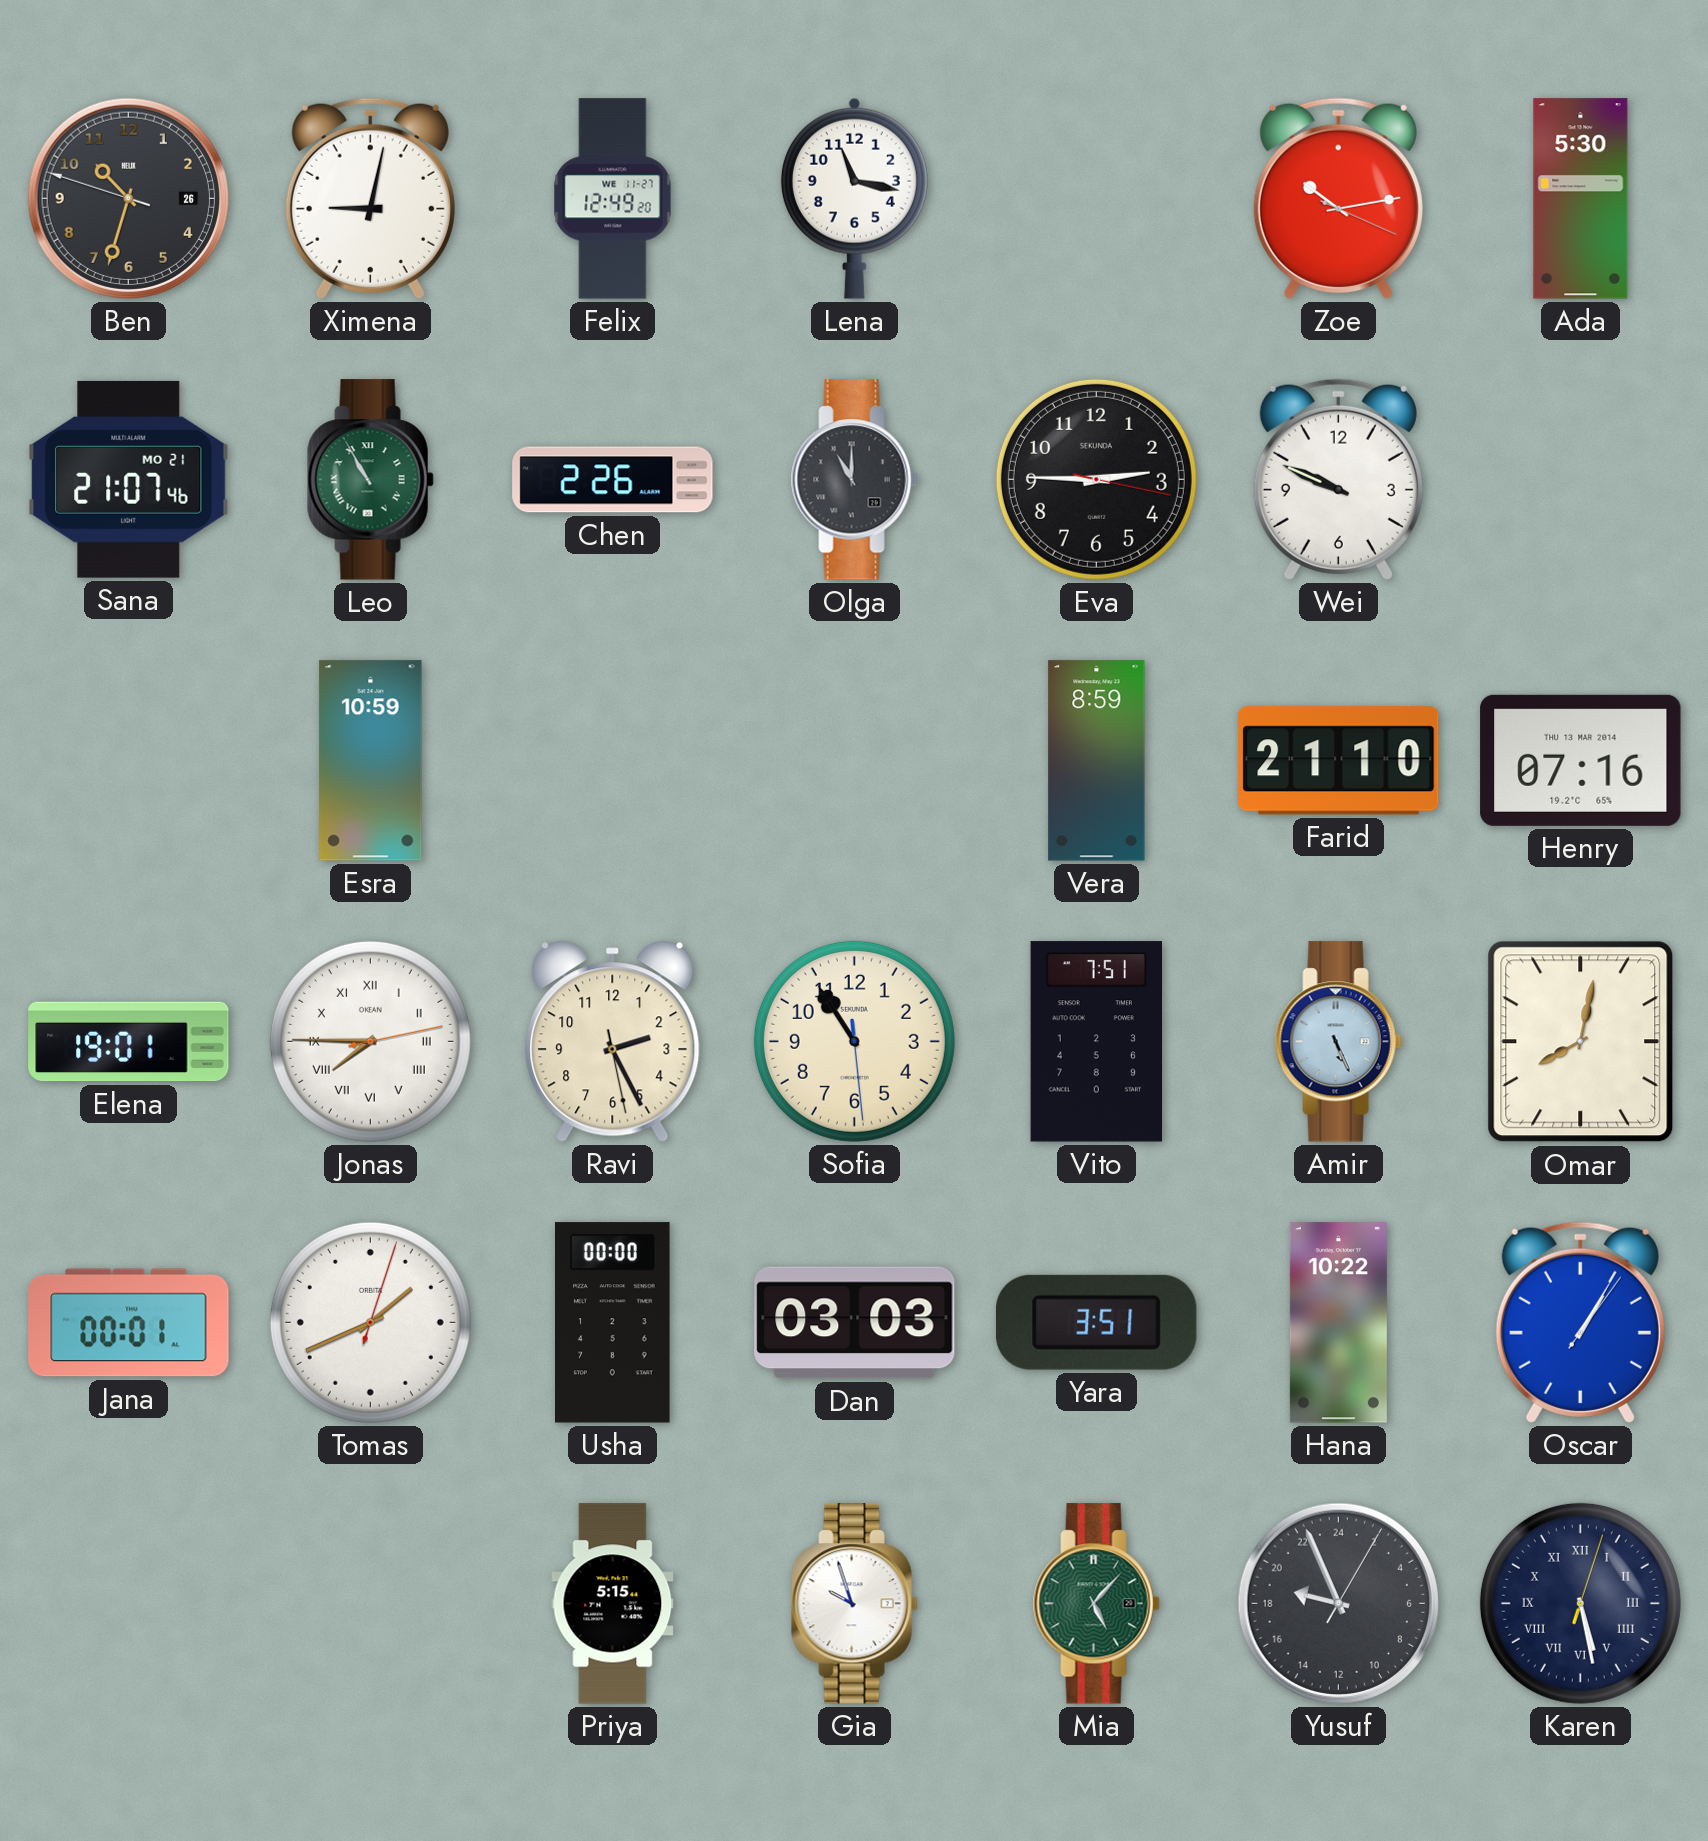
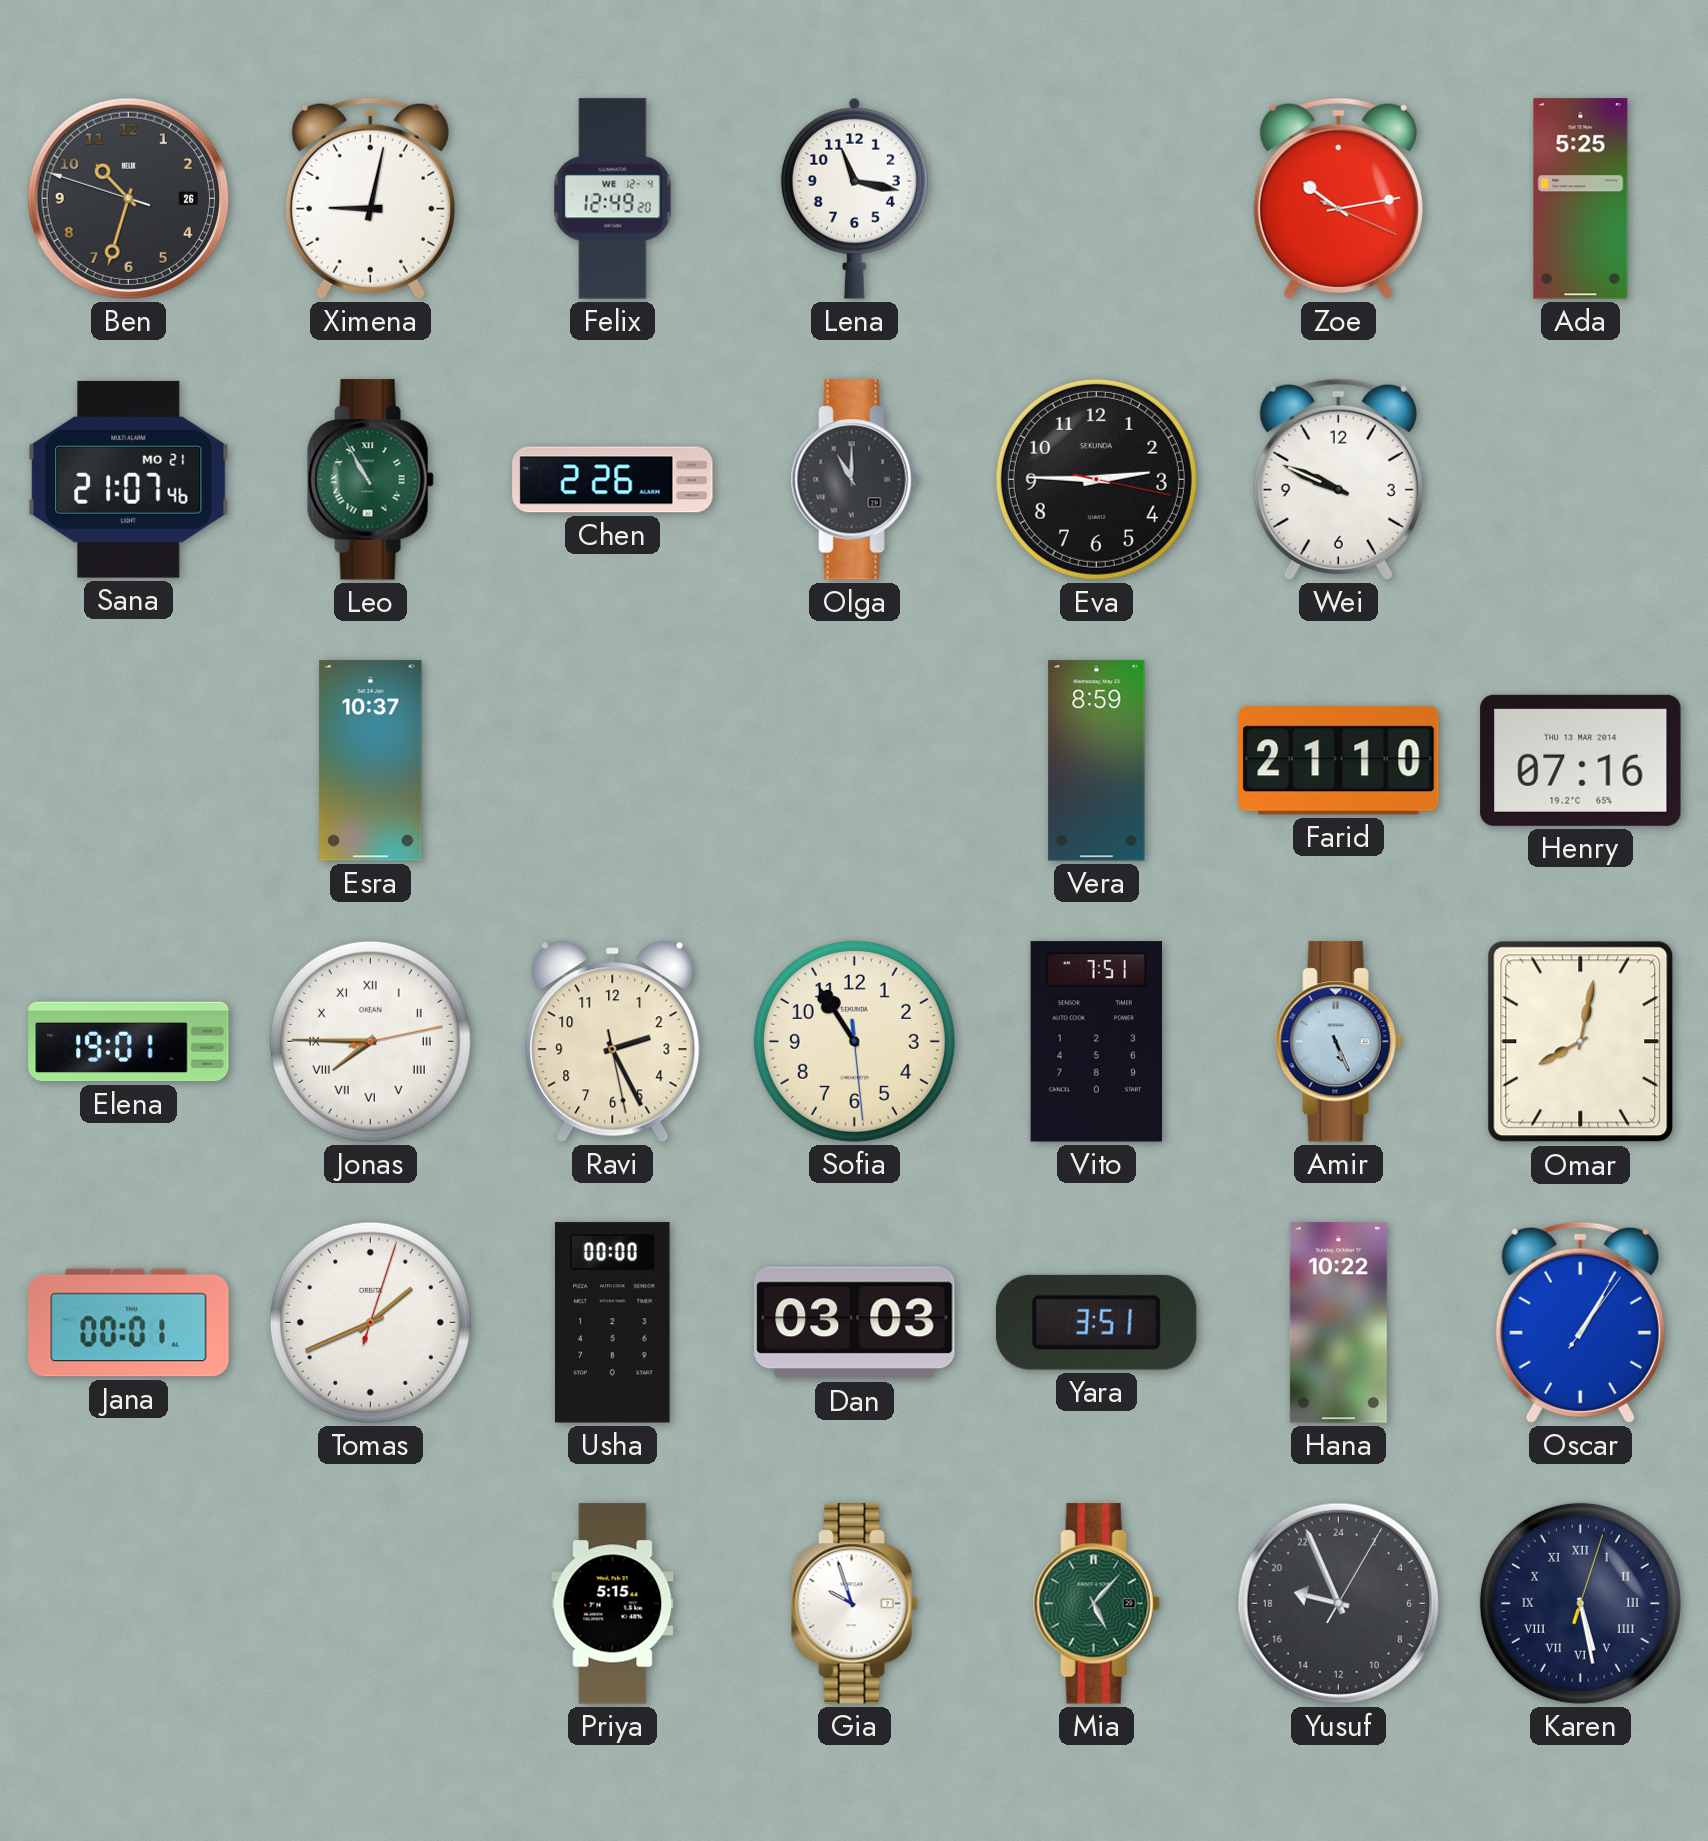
Felix date: WE 11-27 -> WE 12-4
Ada: 5:30 -> 5:25
Esra: 10:59 -> 10:37
